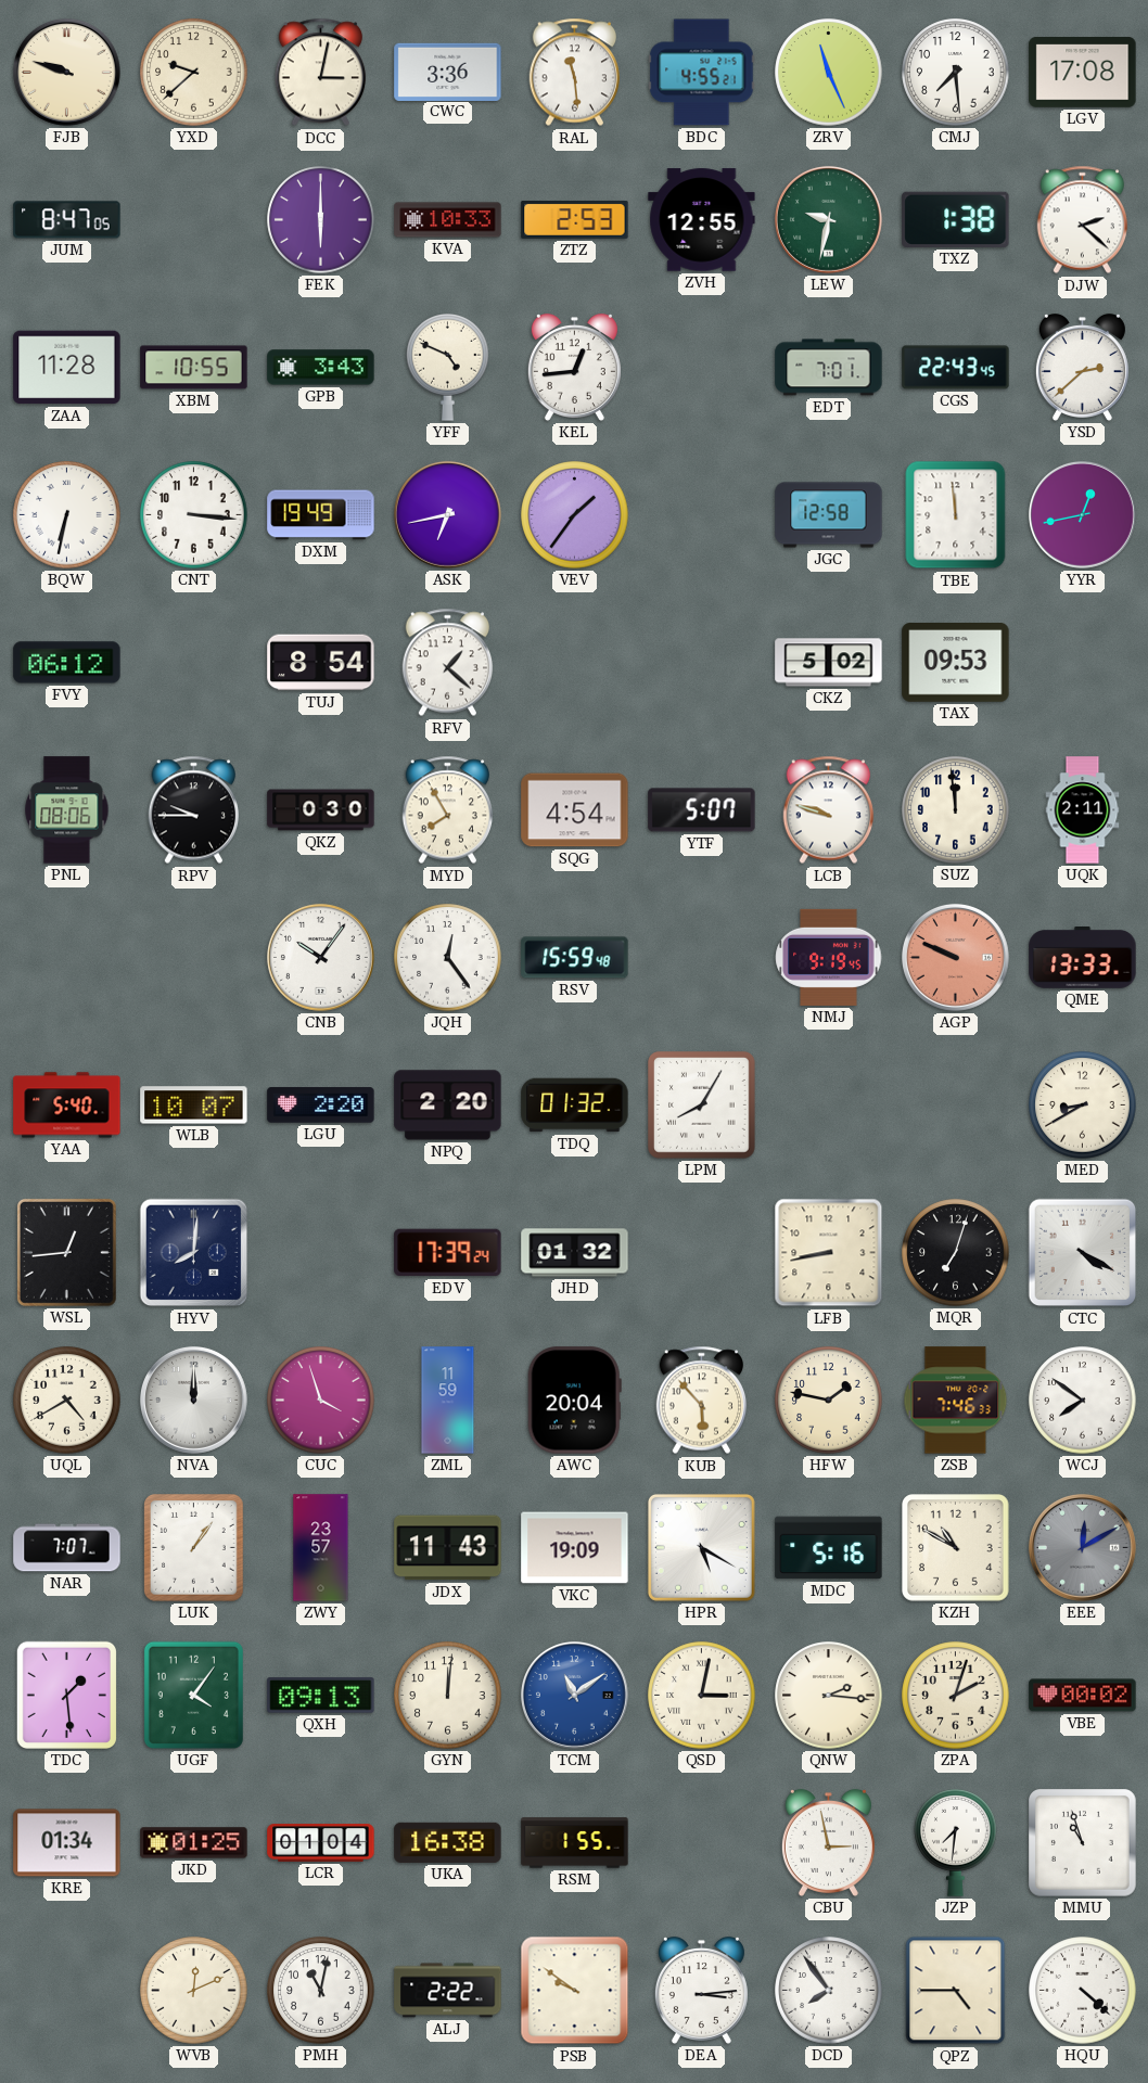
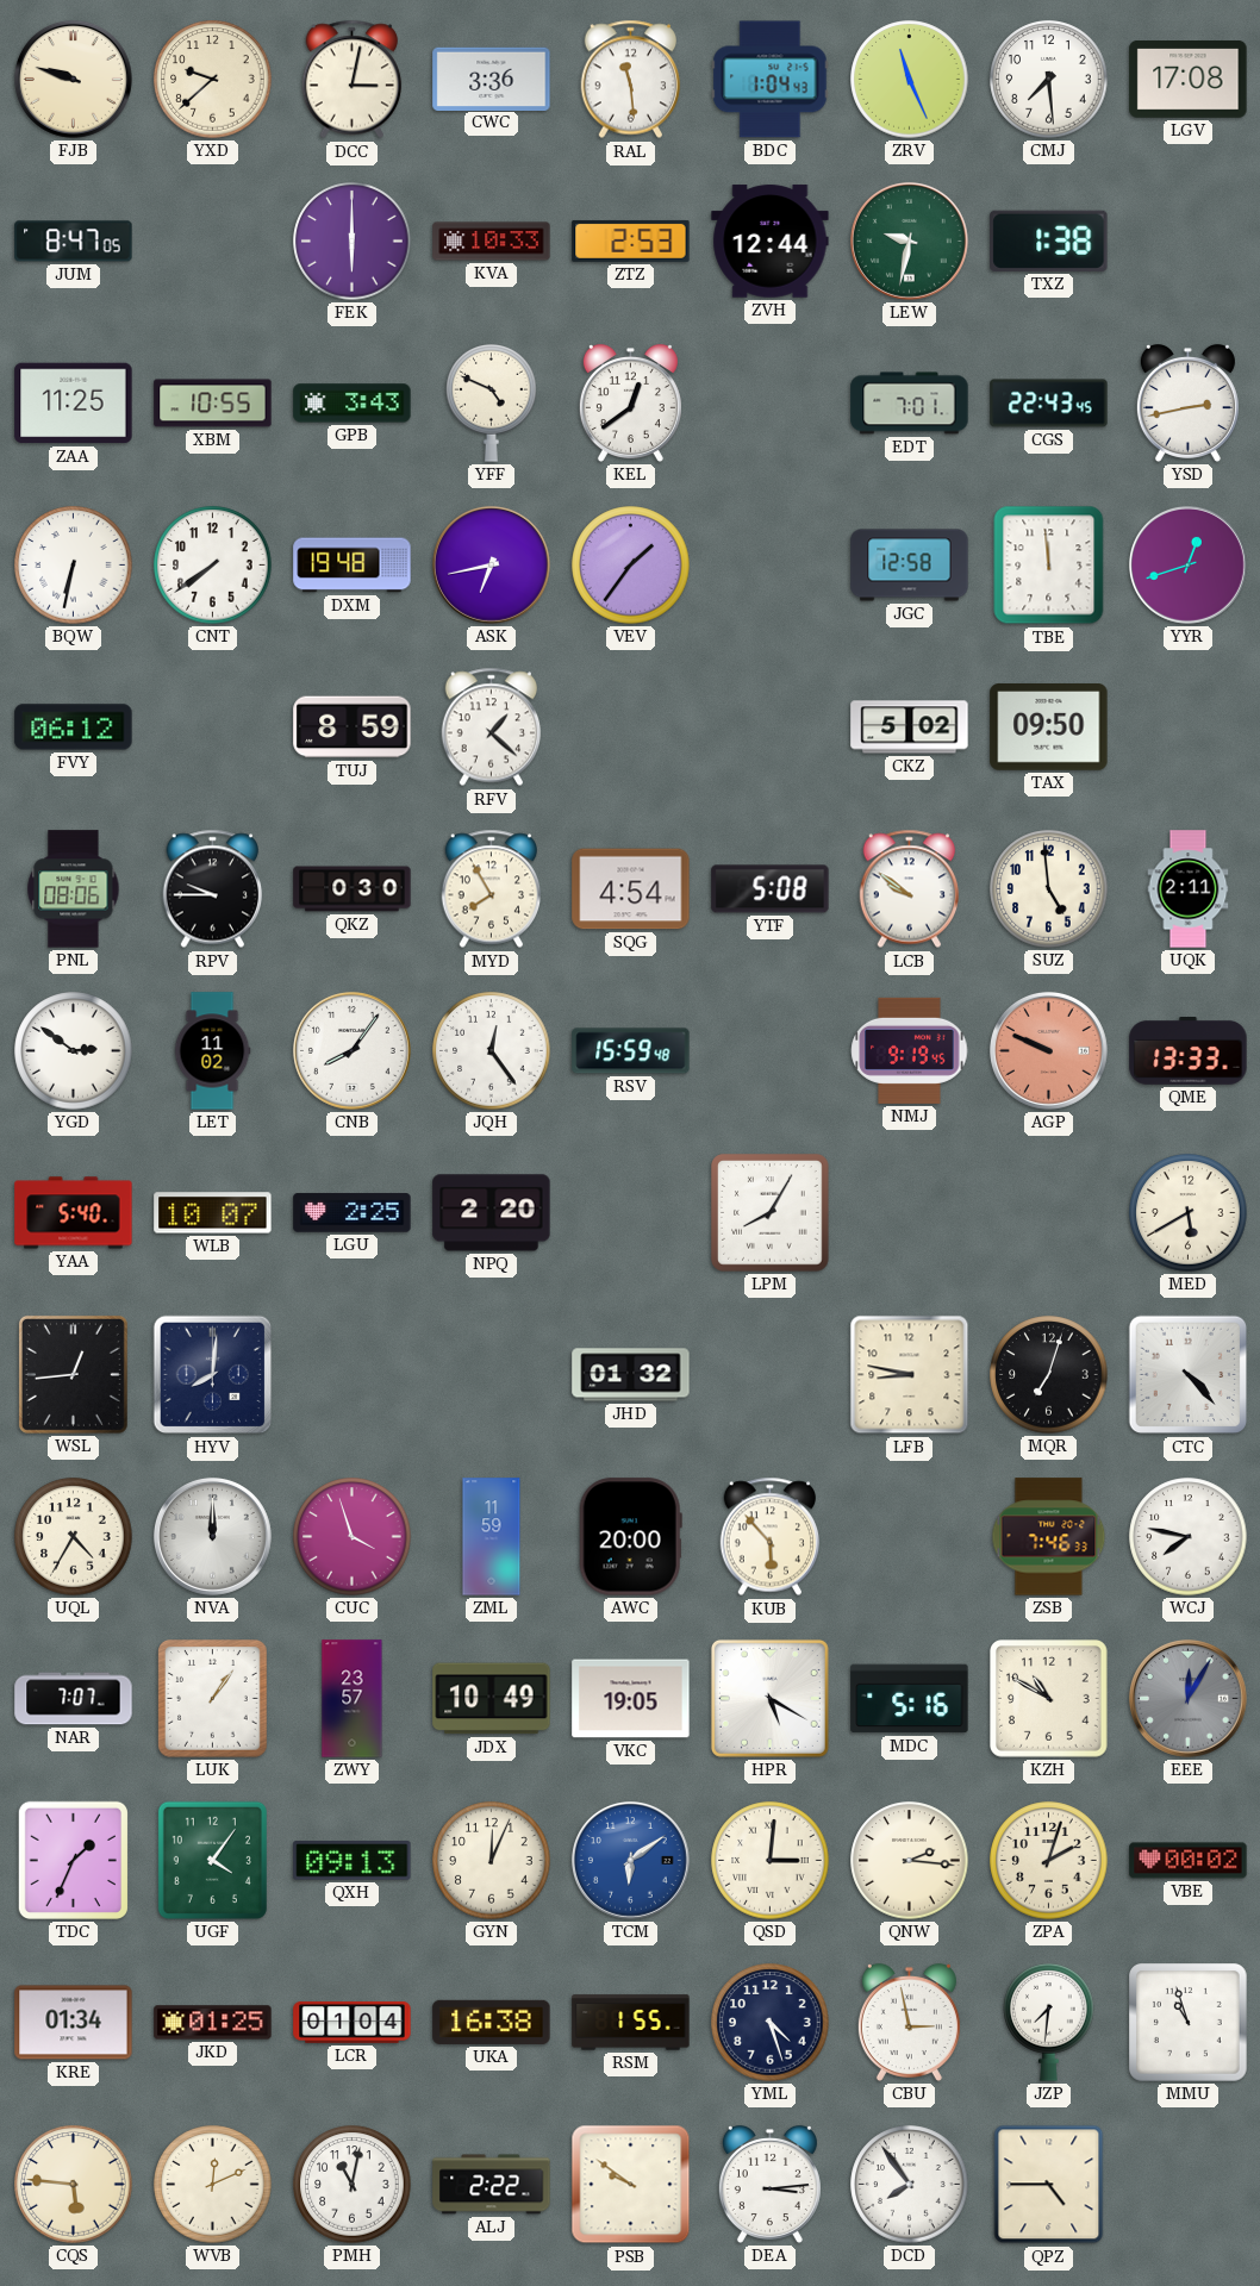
BDC: 4:55 -> 1:04
ZVH: 12:55 -> 12:44
DJW: 2:22 -> none
ZAA: 11:28 -> 11:25
KEL: 12:44 -> 12:39
YSD: 2:38 -> 2:43
CNT: 3:16 -> 7:39
DXM: 19:49 -> 19:48
YYR: 12:43 -> 12:42
TUJ: 8:54 -> 8:59
TAX: 09:53 -> 09:50
YTF: 5:07 -> 5:08
LCB: 9:48 -> 9:51
SUZ: 11:59 -> 4:59
YGD: none -> 2:51
LET: none -> 11:02
CNB: 10:06 -> 8:06
LGU: 2:20 -> 2:25
TDQ: 01:32 -> none
MED: 8:40 -> 5:40
EDV: 17:39 -> none
LFB: 8:43 -> 8:47
CTC: 4:20 -> 4:23
UQL: 4:40 -> 4:35
AWC: 20:04 -> 20:00
HFW: 1:47 -> none
WCJ: 7:51 -> 7:47
JDX: 11:43 -> 10:49
VKC: 19:09 -> 19:05
EEE: 12:10 -> 12:05
TDC: 1:29 -> 1:34
GYN: 12:01 -> 12:04
TCM: 11:09 -> 6:09
QSD: 3:02 -> 3:01
YML: none -> 4:27
CQS: none -> 5:46
HQU: 4:22 -> none
